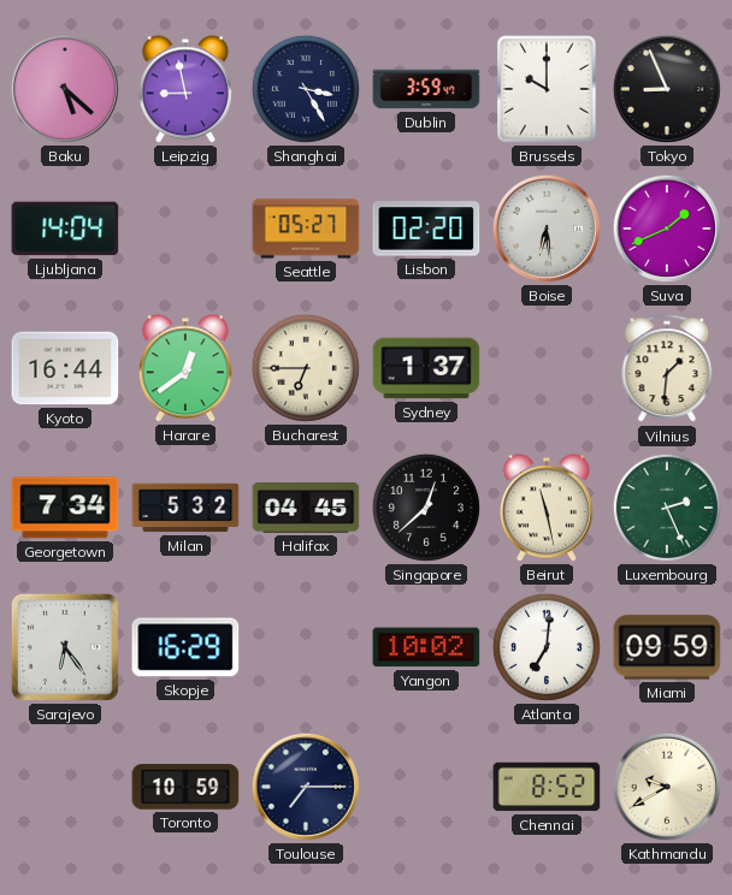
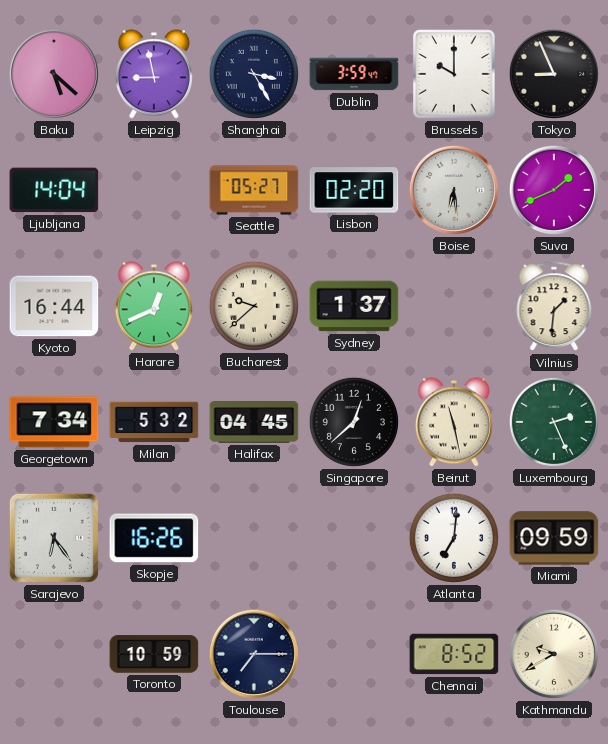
Harare: 12:39 -> 12:41
Bucharest: 6:45 -> 9:38
Skopje: 16:29 -> 16:26
Yangon: 10:02 -> none
